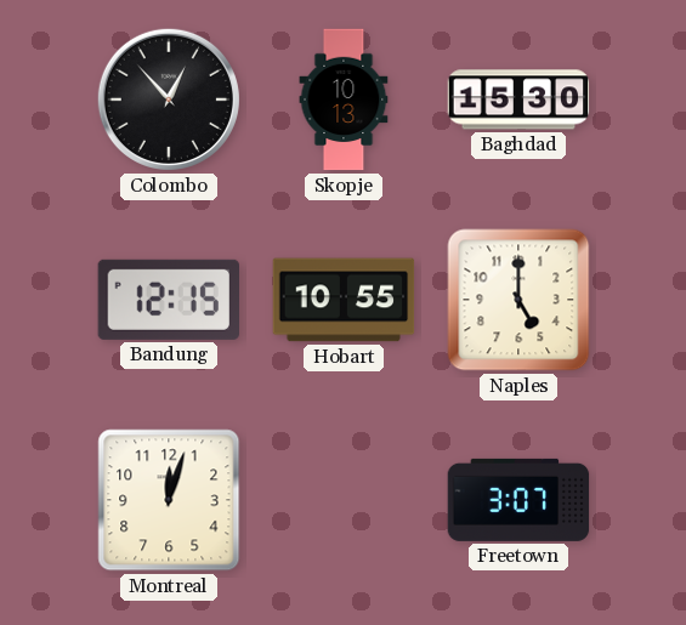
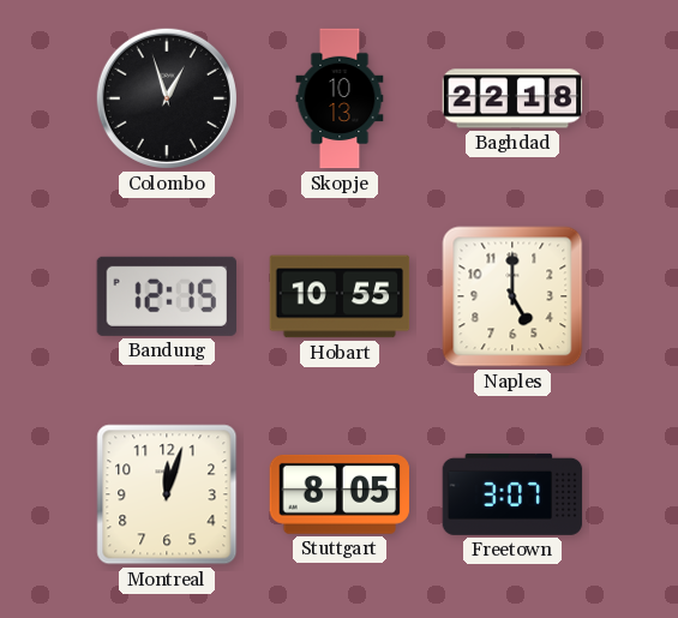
Colombo: 12:53 -> 12:57
Baghdad: 15:30 -> 22:18
Stuttgart: none -> 8:05
